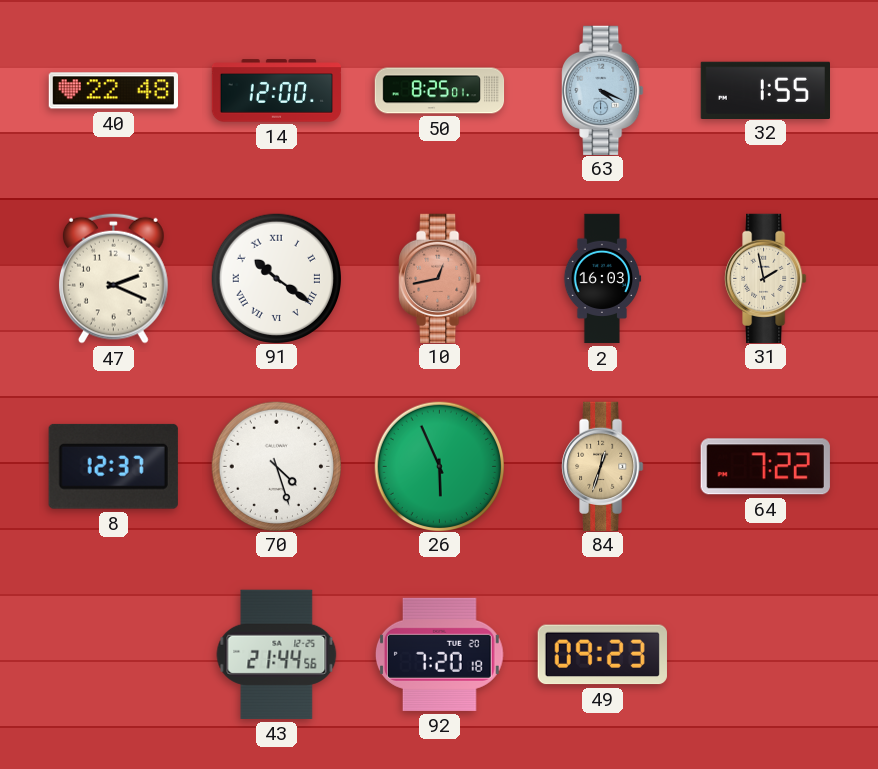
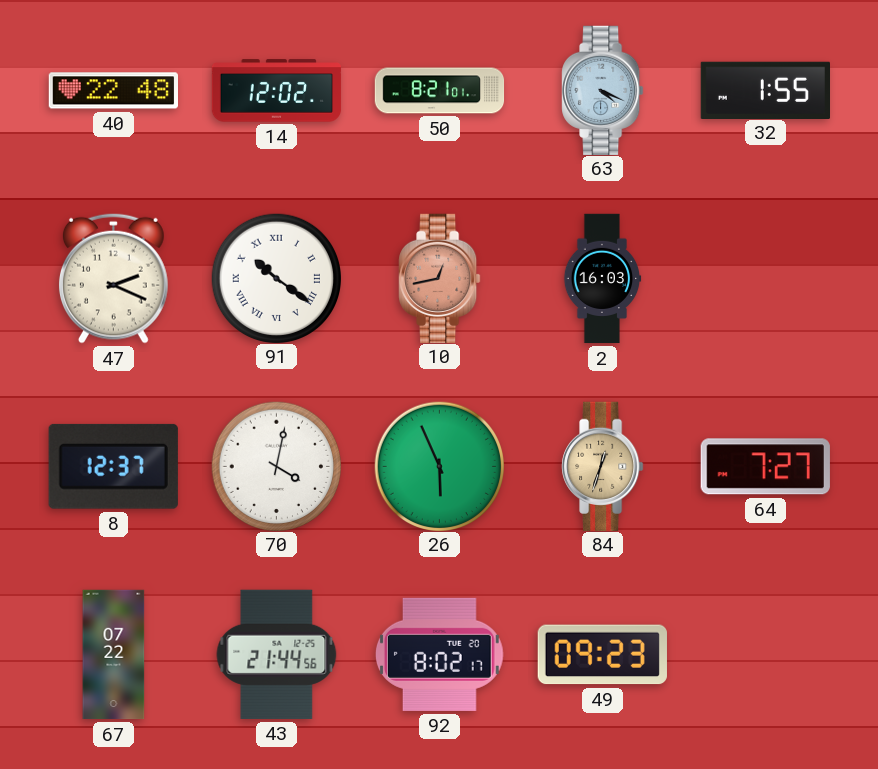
14: 12:00 -> 12:02
50: 8:25 -> 8:21
31: 1:58 -> none
70: 4:27 -> 4:02
64: 7:22 -> 7:27
67: none -> 07:22
92: 7:20 -> 8:02
